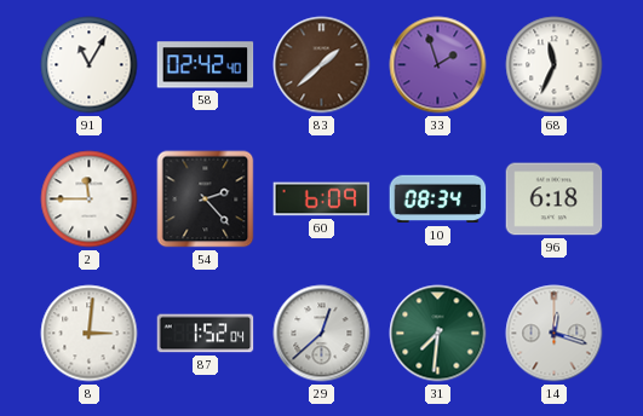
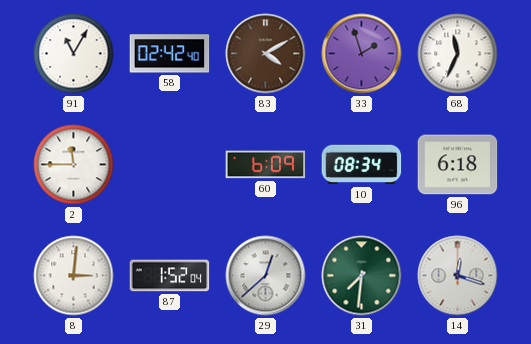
83: 1:38 -> 4:10
54: 2:23 -> none
